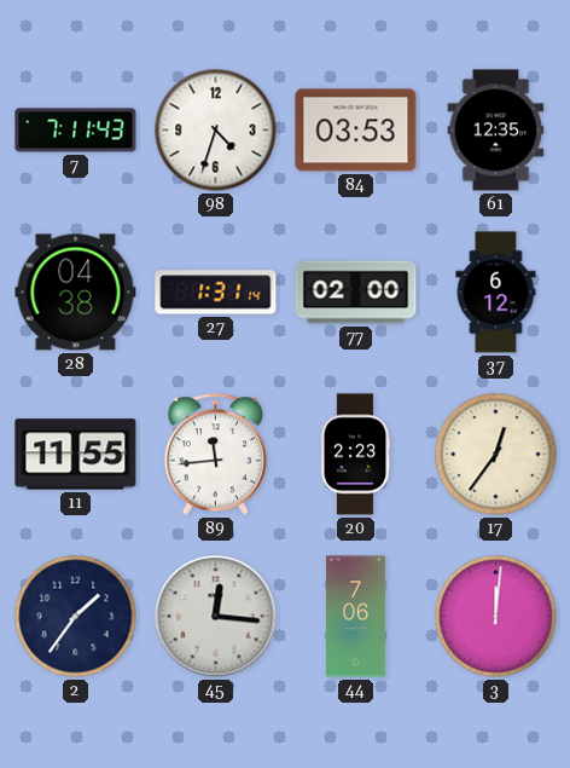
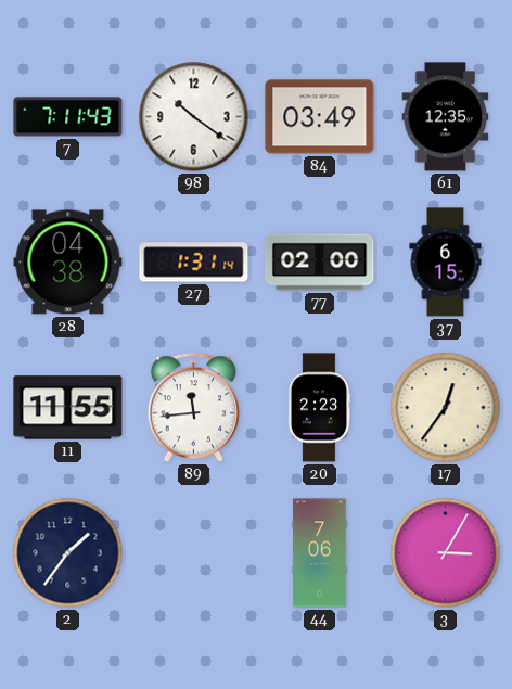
98: 4:33 -> 10:21
84: 03:53 -> 03:49
37: 6:12 -> 6:15
45: 12:16 -> none
3: 12:01 -> 3:05
